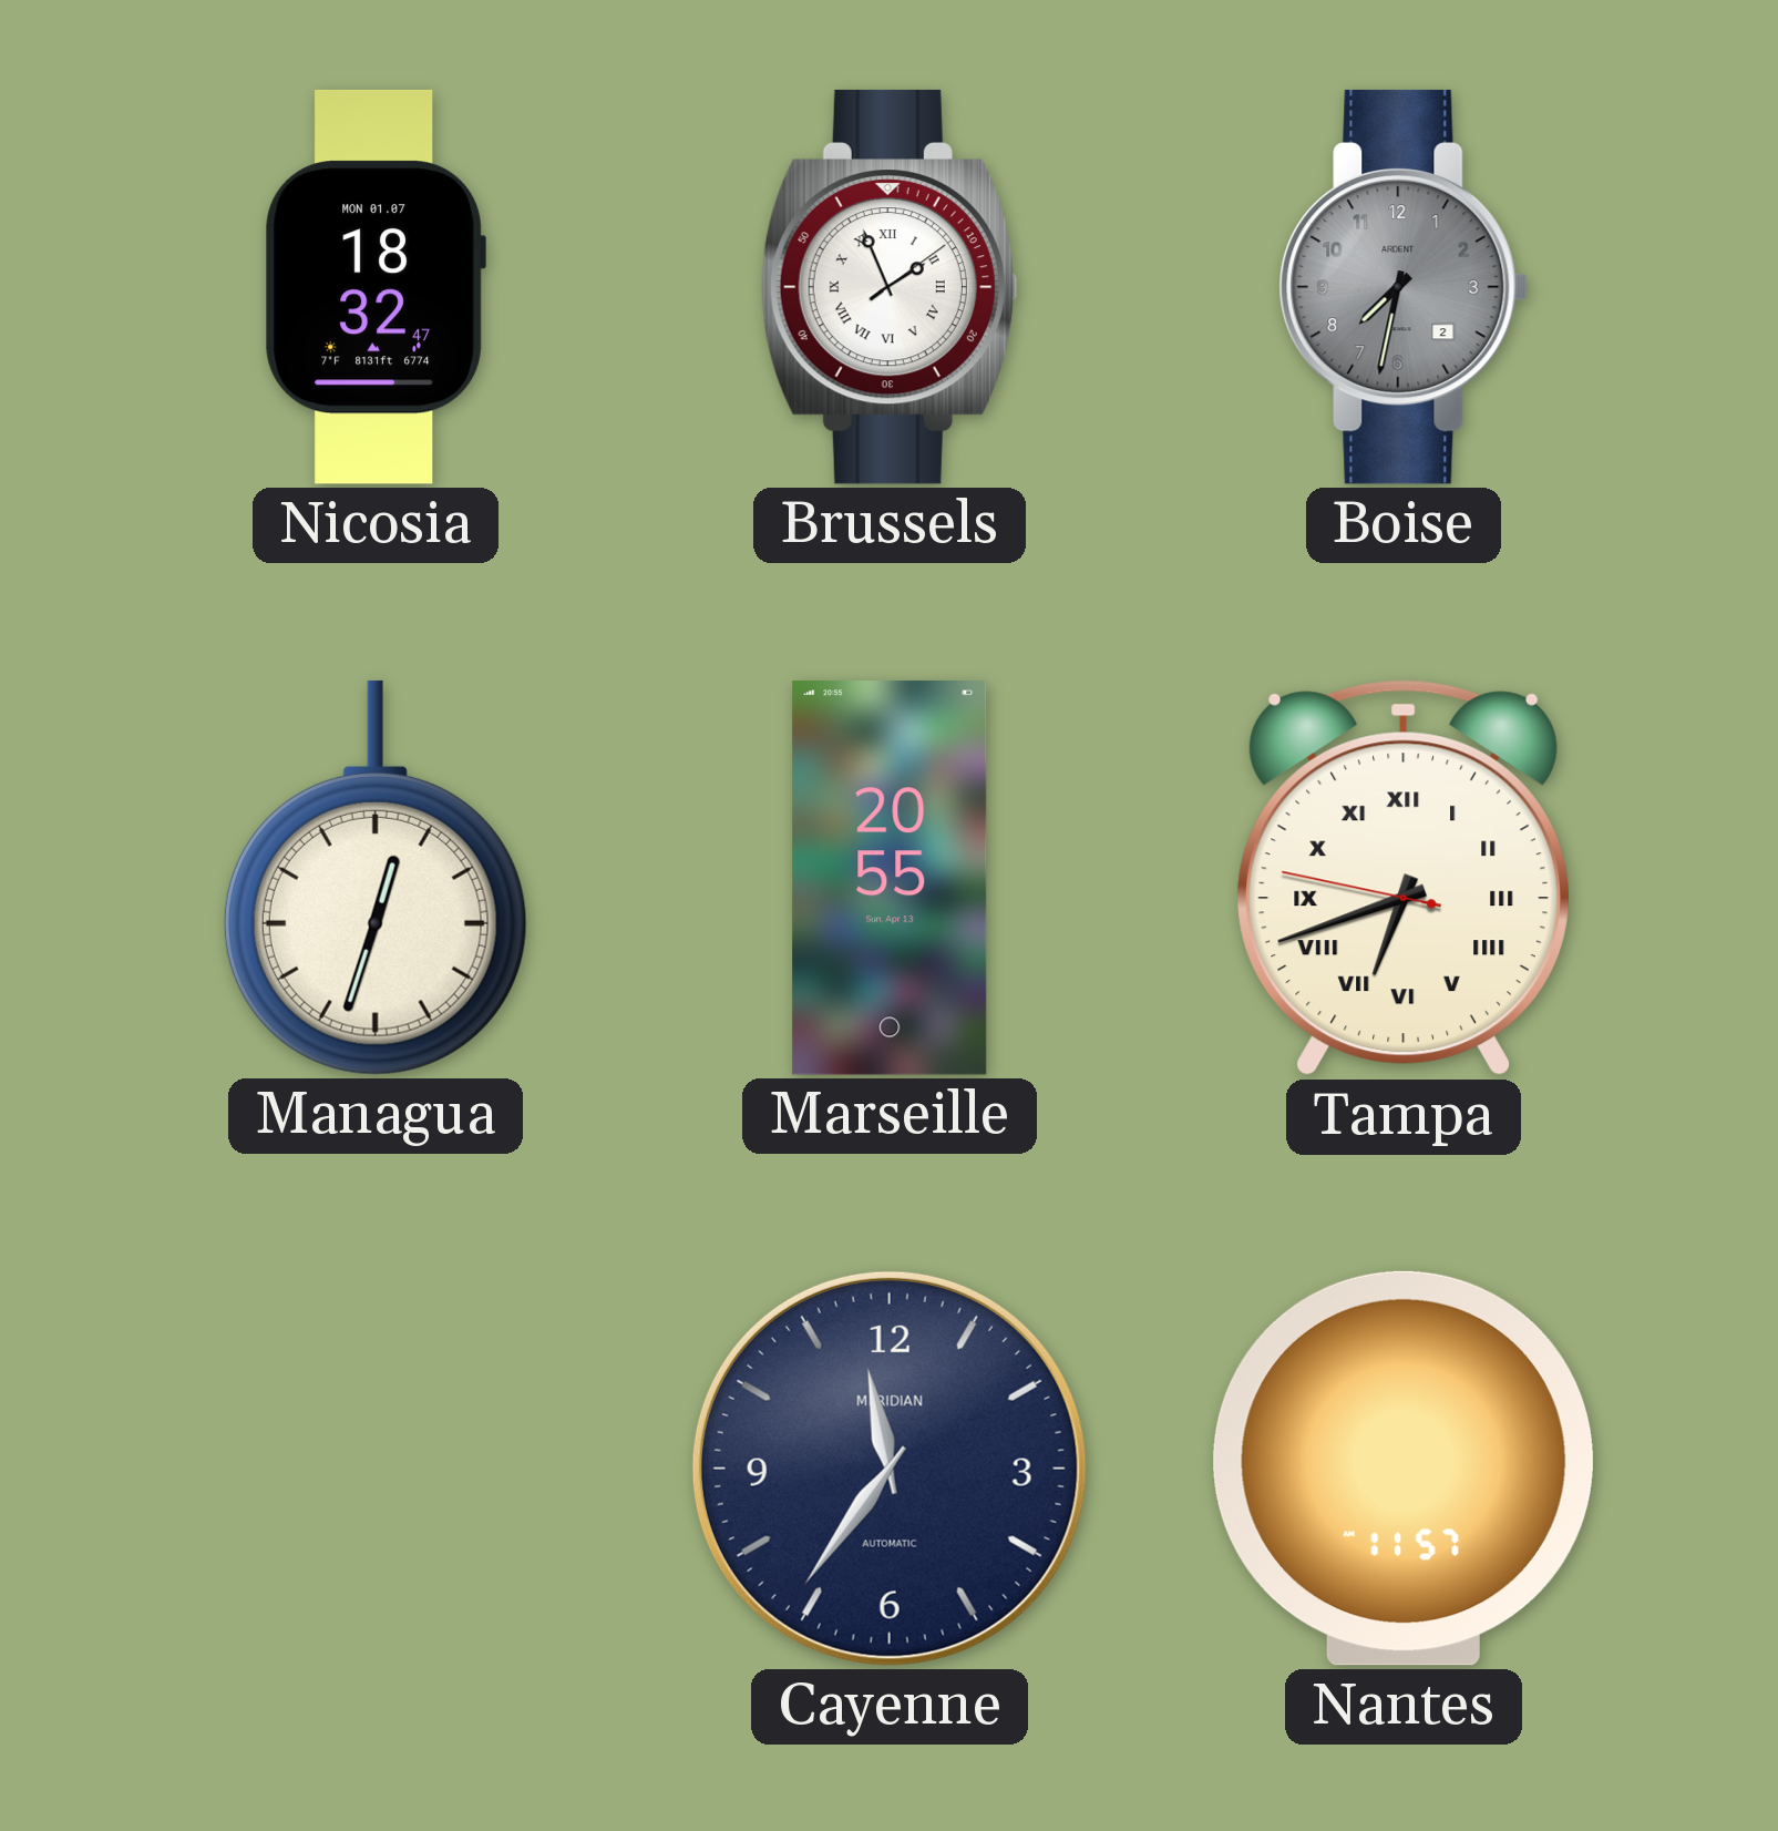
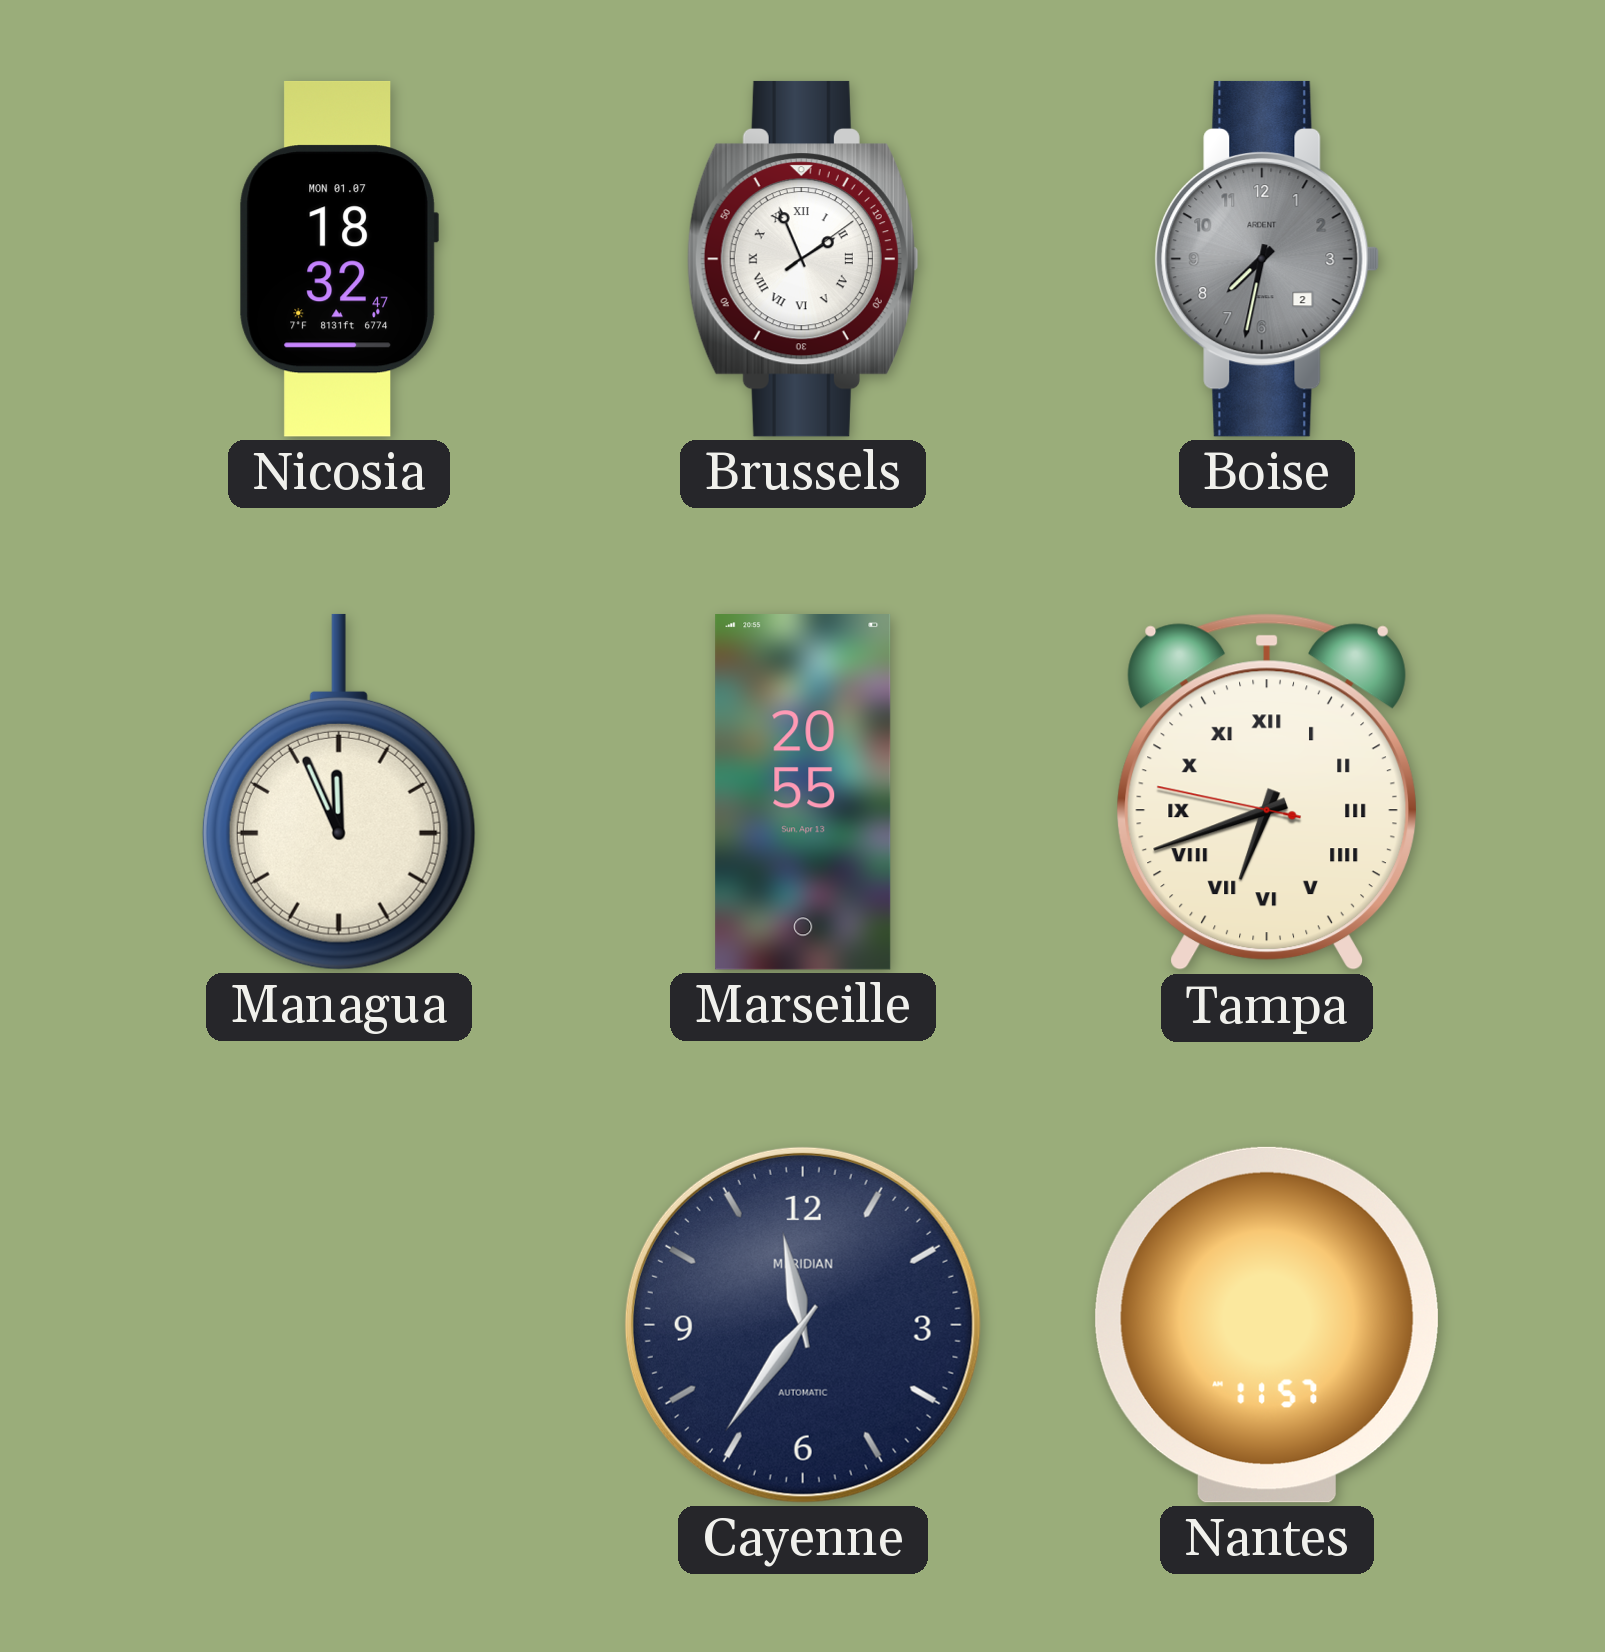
Managua: 12:33 -> 11:56
